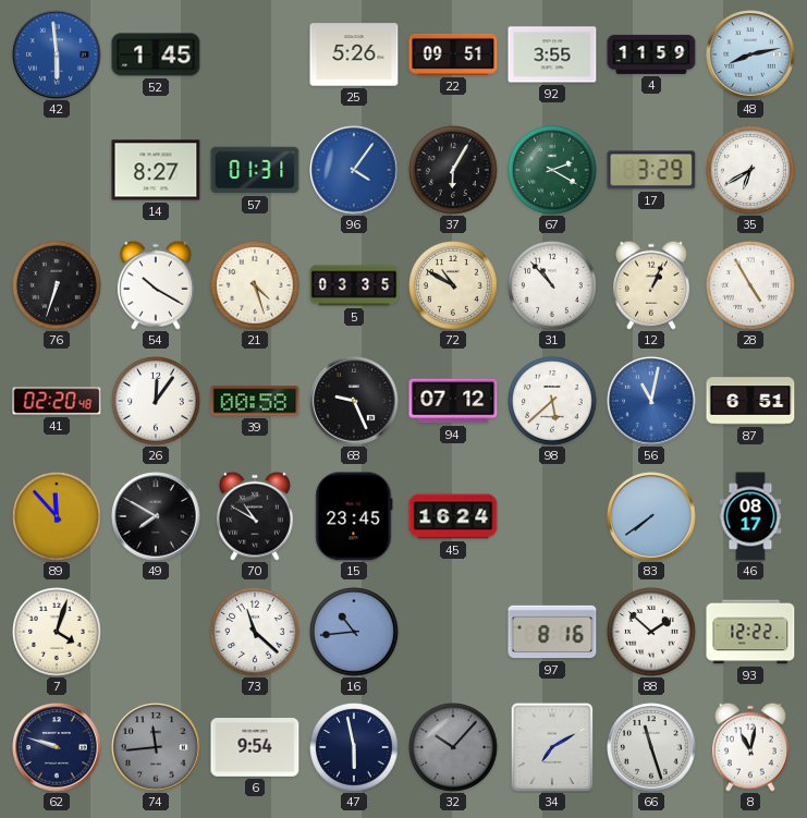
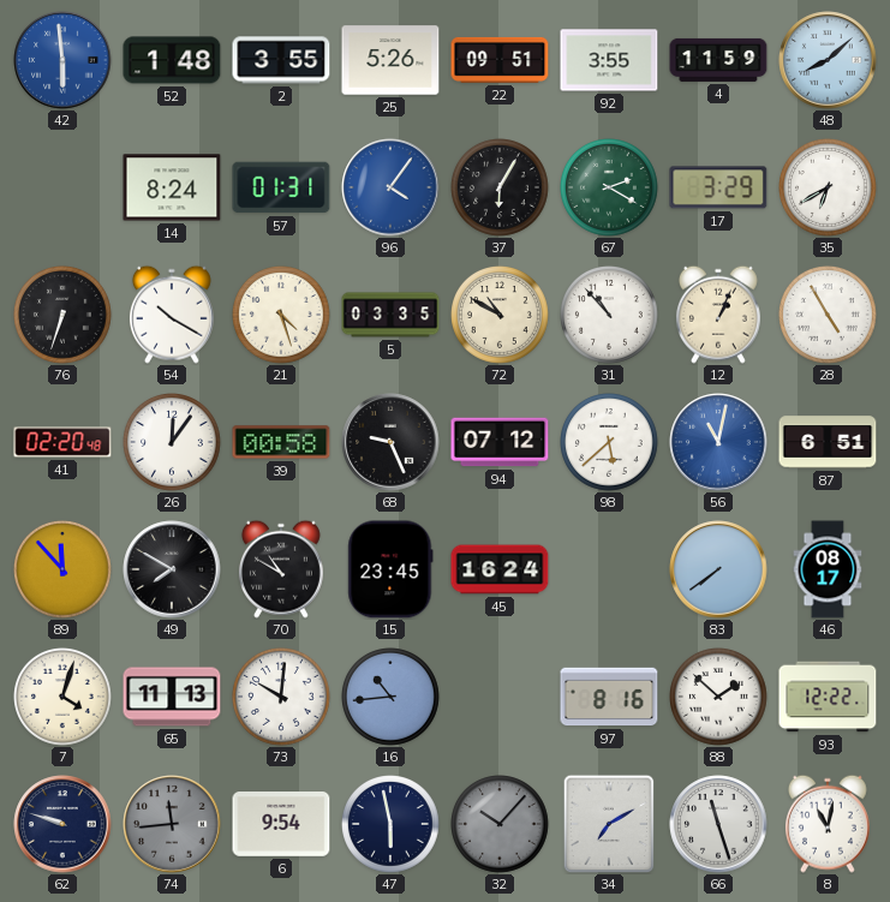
52: 1:45 -> 1:48
2: none -> 3:55
48: 8:13 -> 8:08
14: 8:27 -> 8:24
65: none -> 11:13
73: 11:22 -> 10:01
